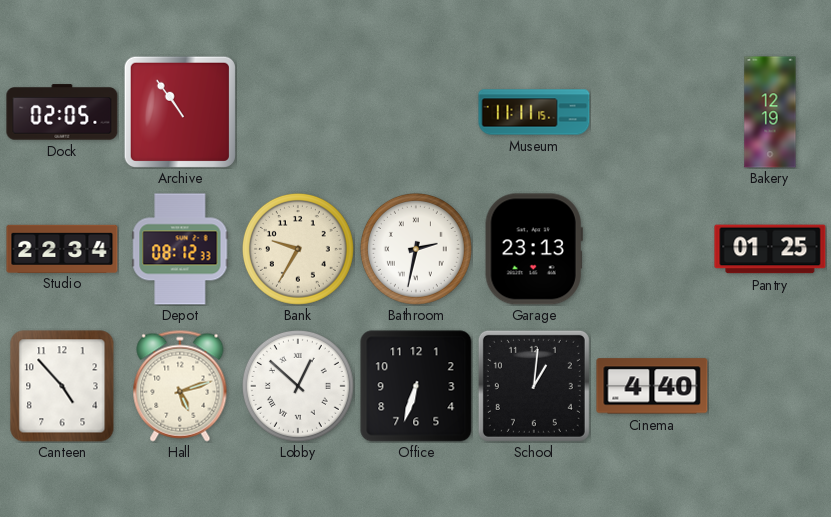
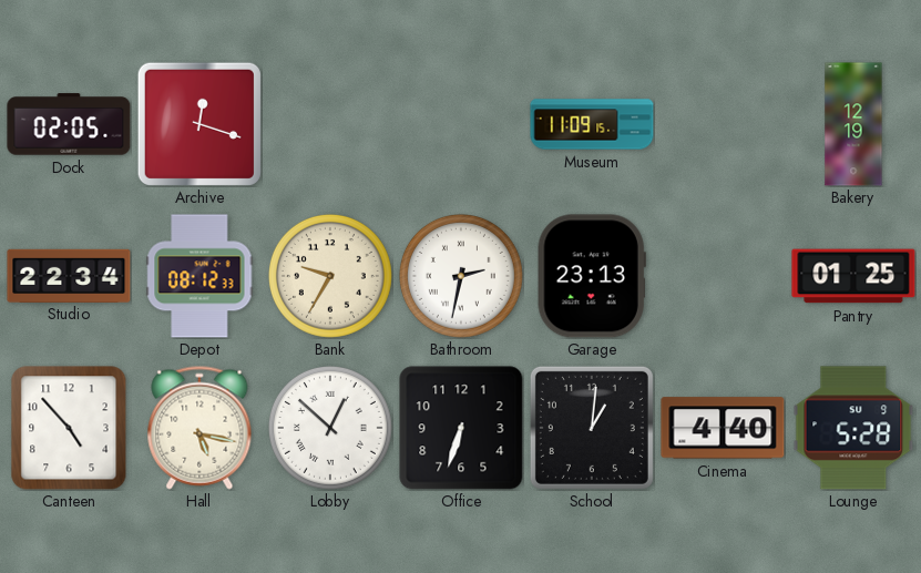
Archive: 10:54 -> 12:18
Museum: 11:11 -> 11:09
Hall: 5:12 -> 5:17
Lounge: none -> 5:28
